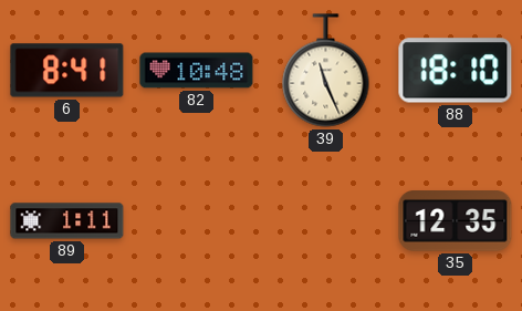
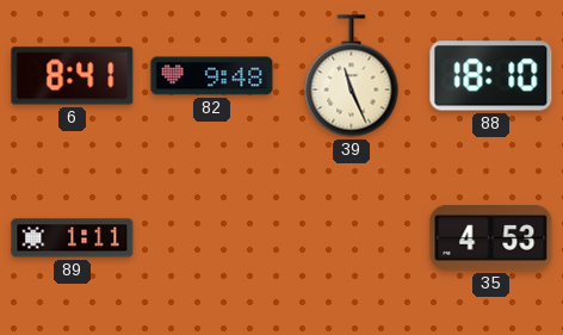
82: 10:48 -> 9:48
35: 12:35 -> 4:53
